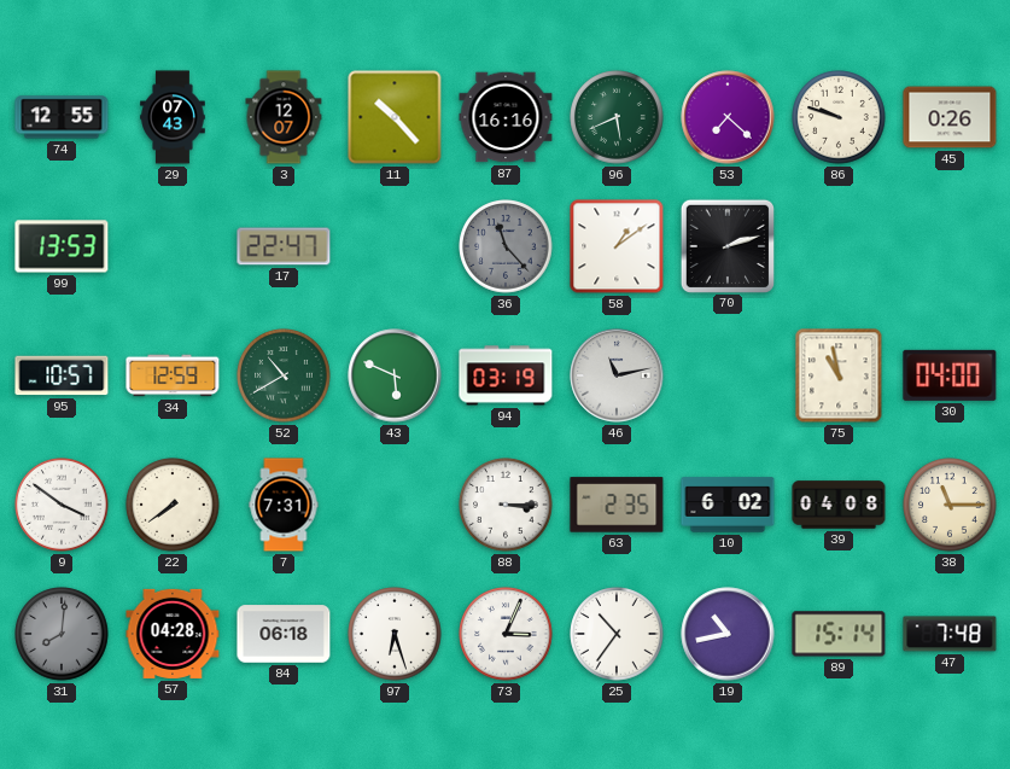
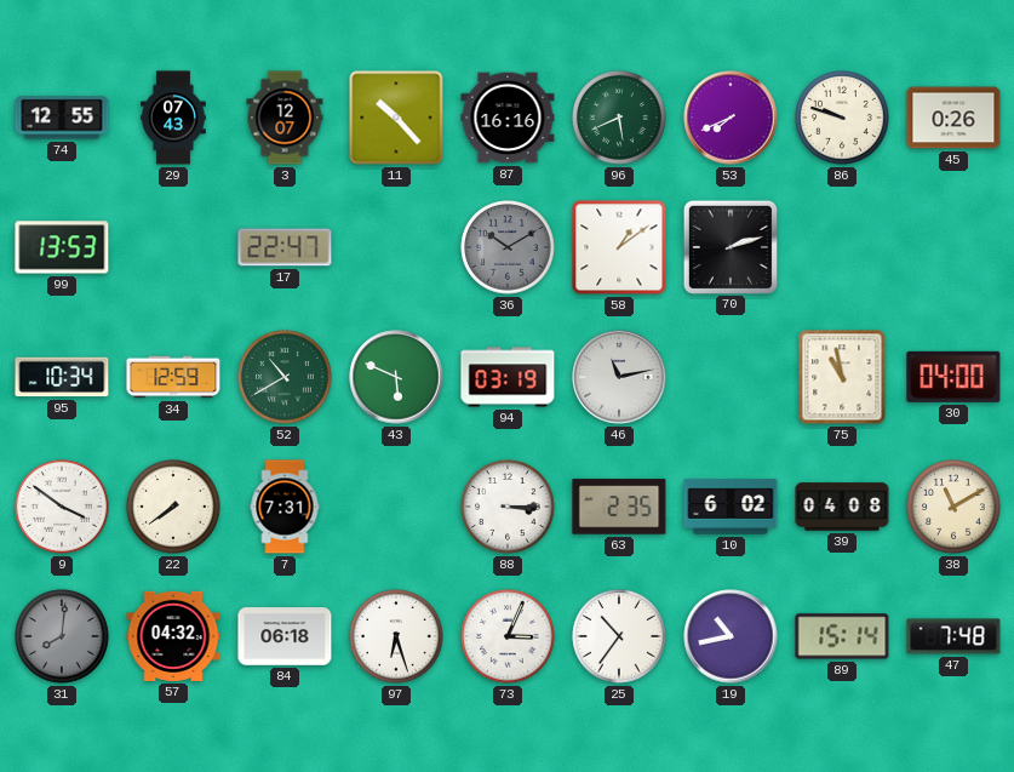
53: 7:22 -> 7:41
36: 11:23 -> 10:10
95: 10:57 -> 10:34
38: 11:15 -> 11:10
57: 04:28 -> 04:32
